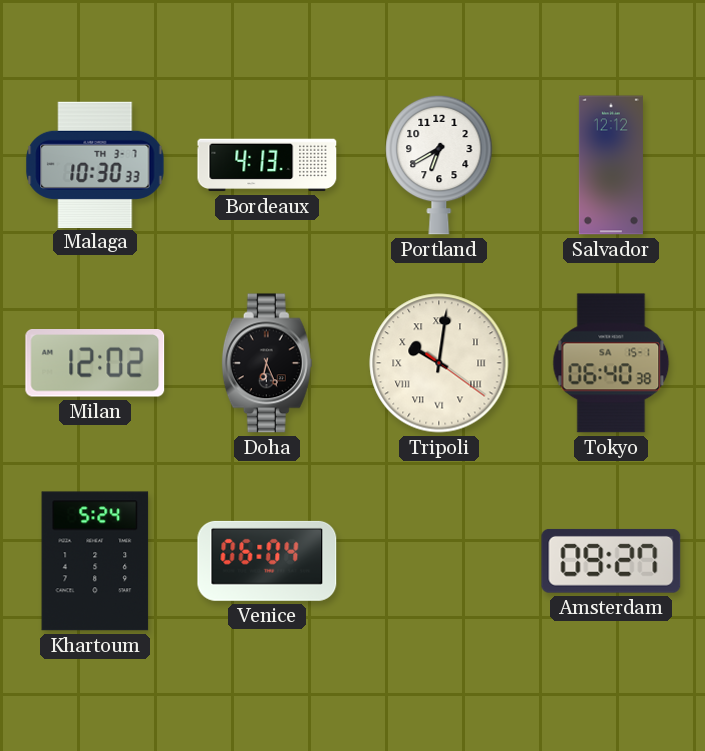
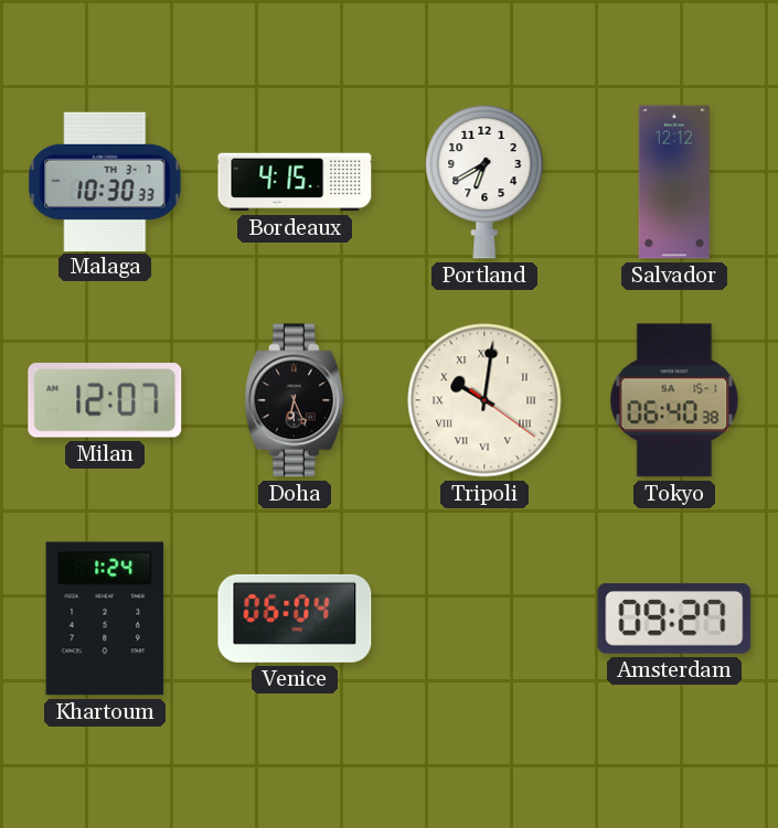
Bordeaux: 4:13 -> 4:15
Milan: 12:02 -> 12:07
Khartoum: 5:24 -> 1:24
